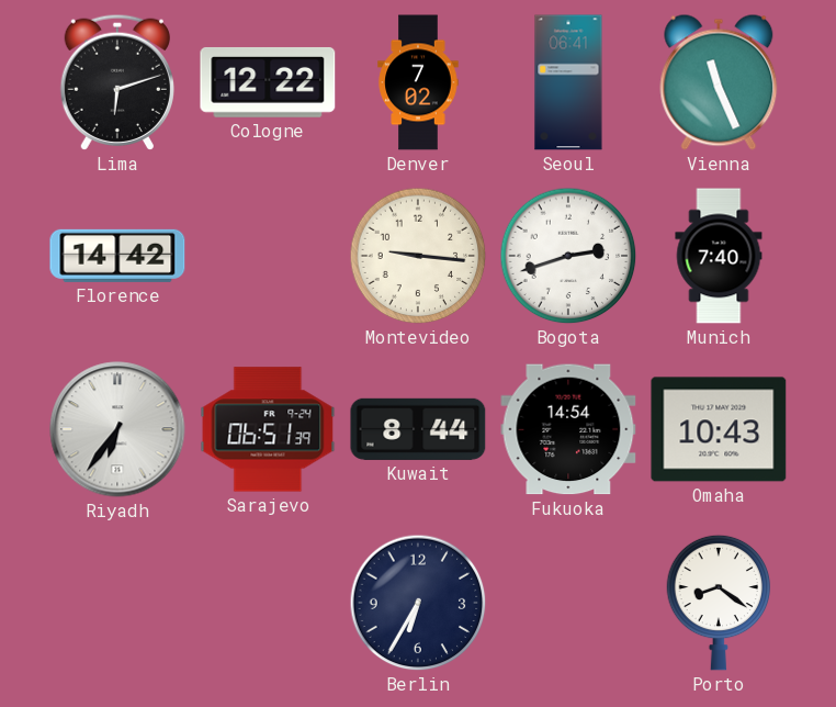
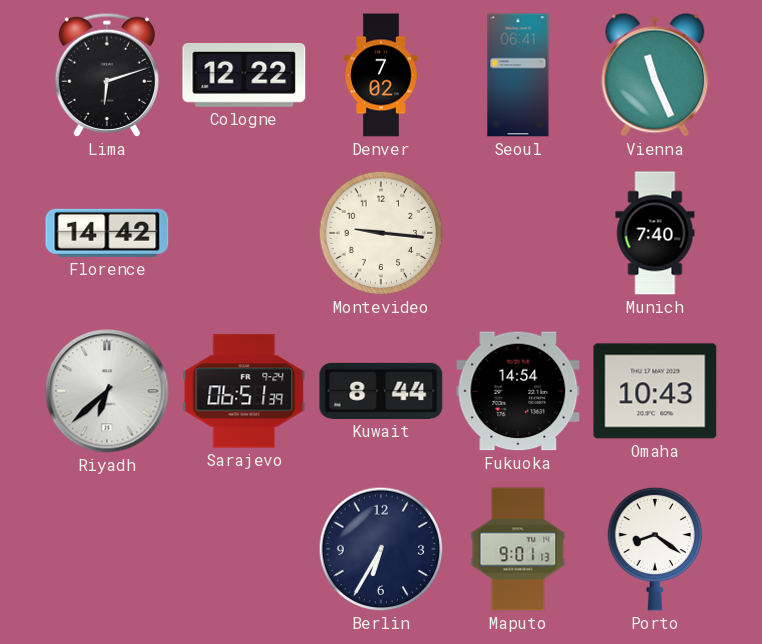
Bogota: 2:42 -> none
Riyadh: 6:36 -> 6:38
Maputo: none -> 9:01
